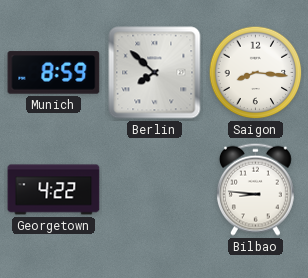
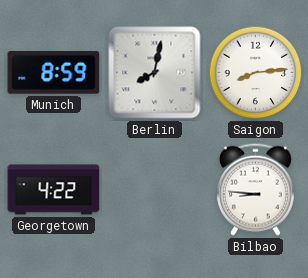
Berlin: 7:52 -> 8:02
Saigon: 8:16 -> 8:14
